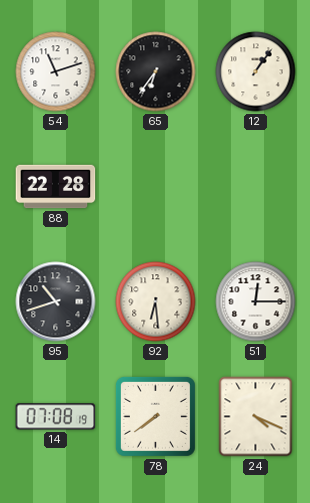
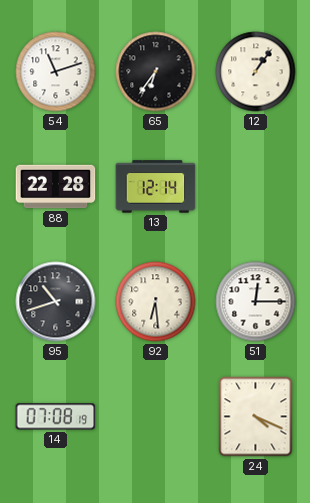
13: none -> 12:14
78: 7:39 -> none
